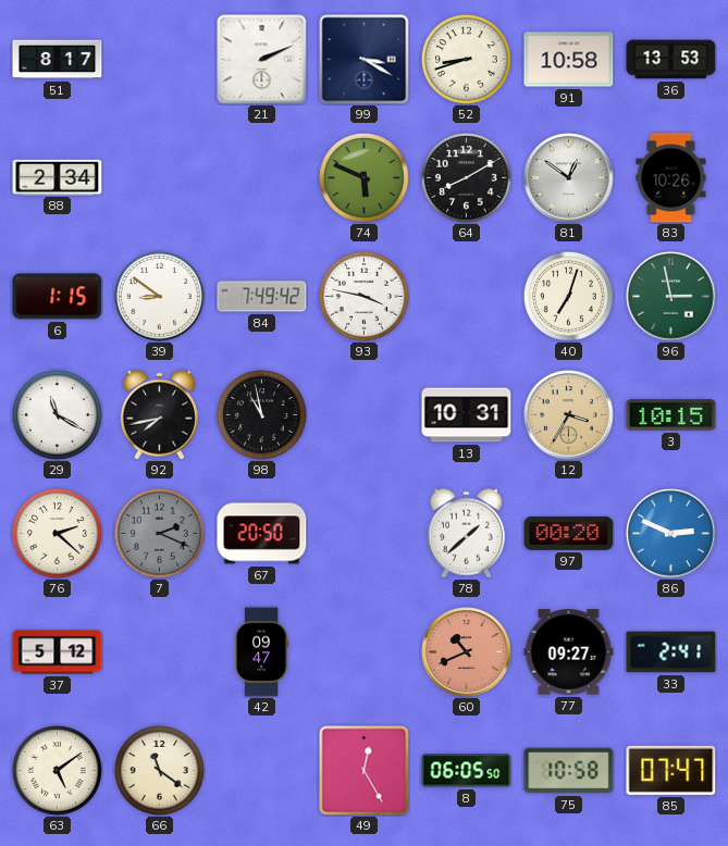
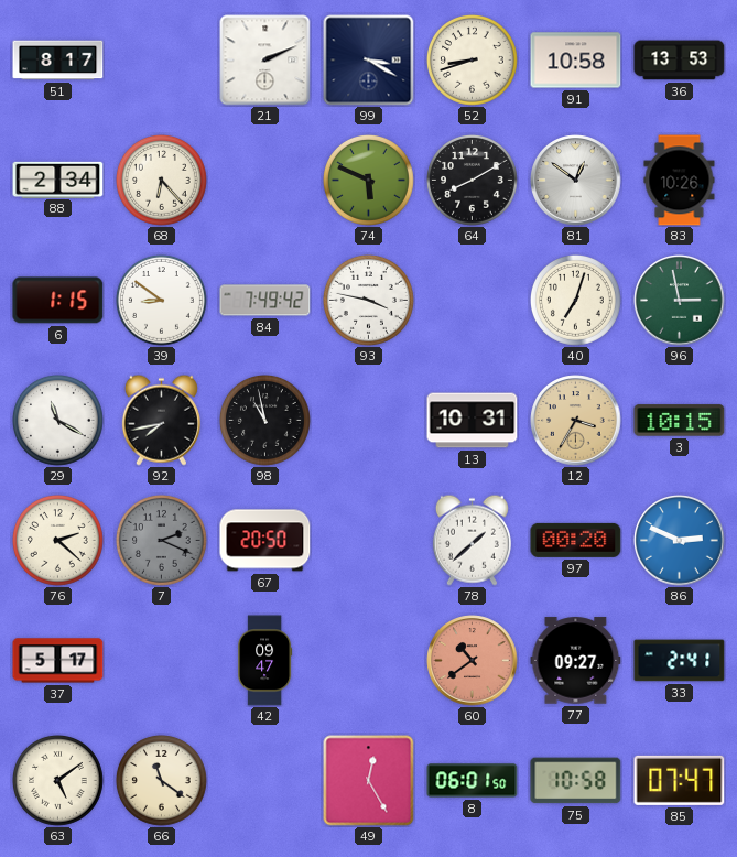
68: none -> 6:23
37: 5:12 -> 5:17
60: 10:41 -> 10:39
8: 06:05 -> 06:01
